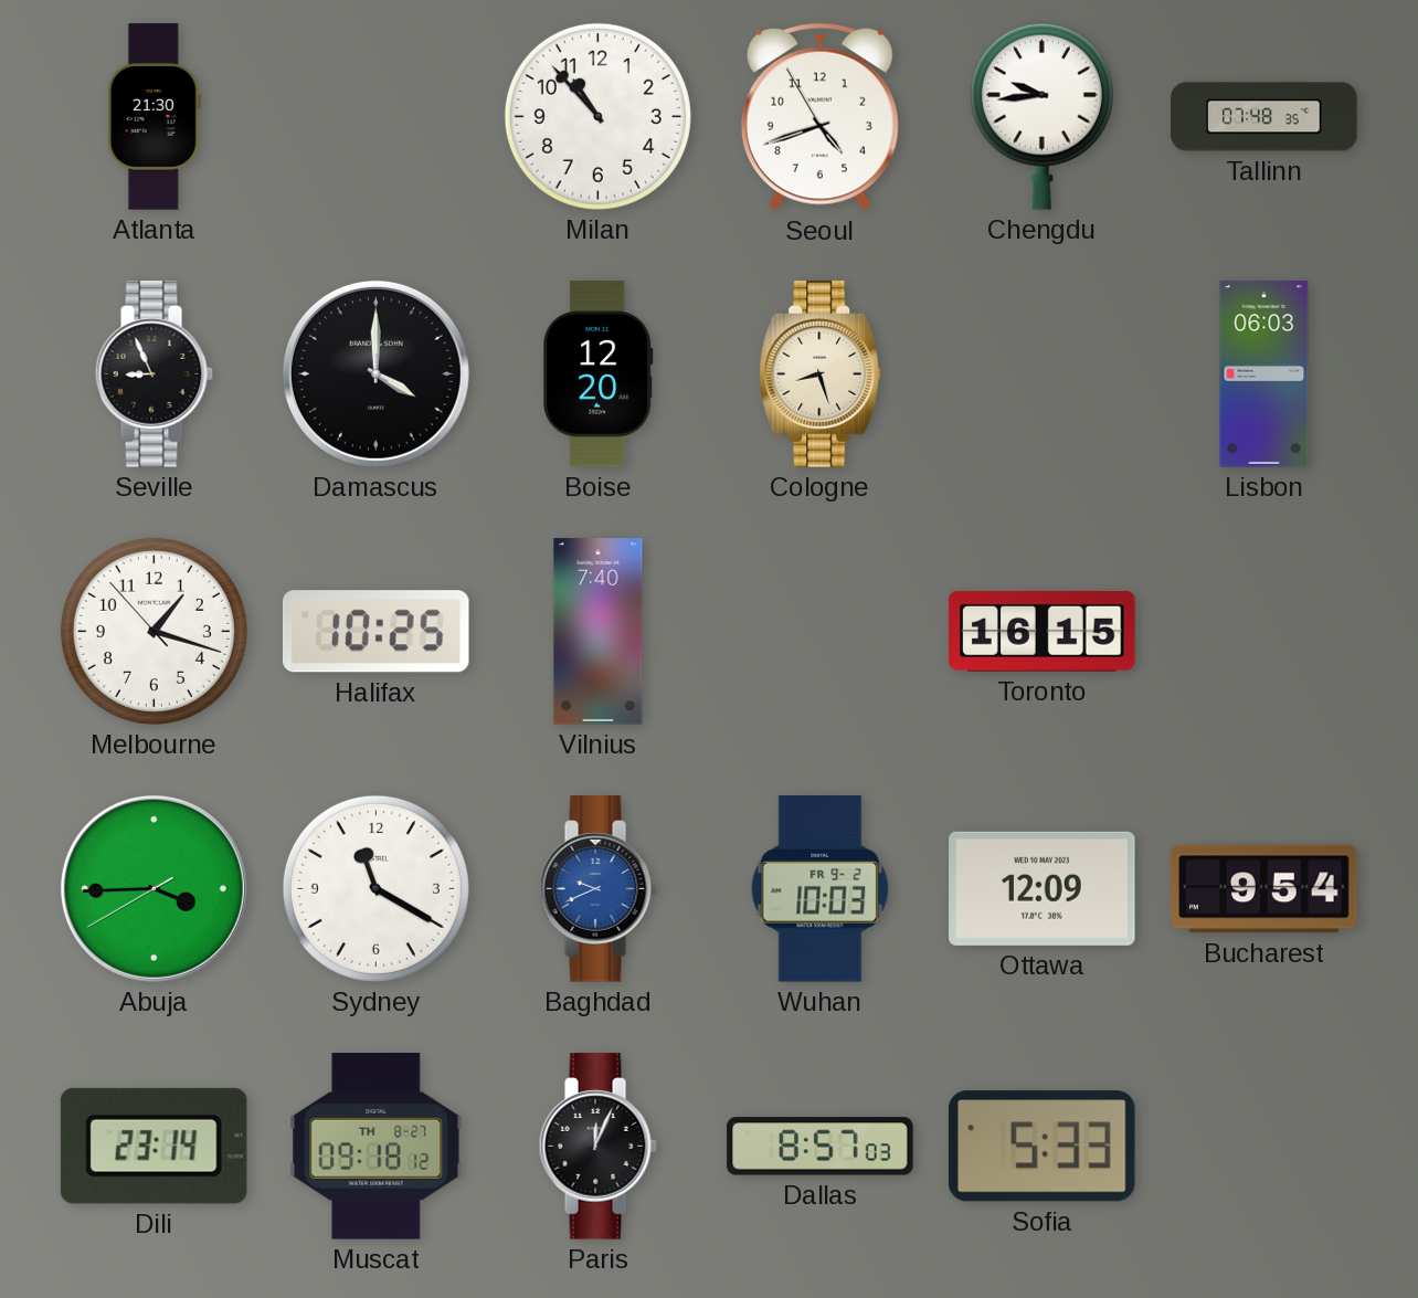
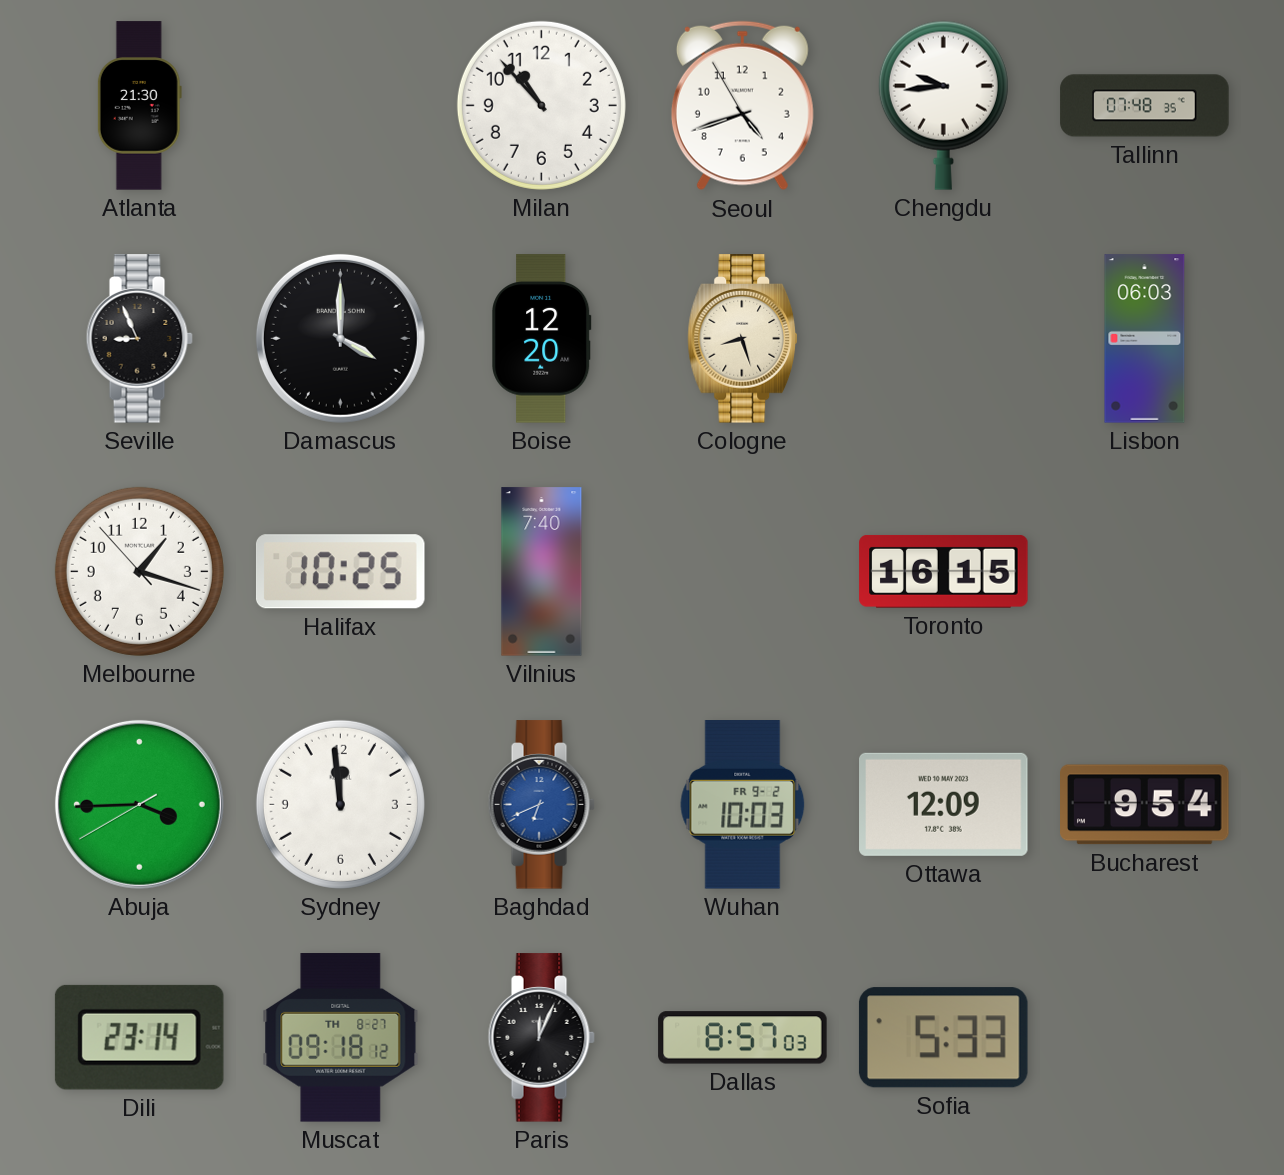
Sydney: 11:20 -> 11:59
Baghdad: 9:41 -> 6:41
